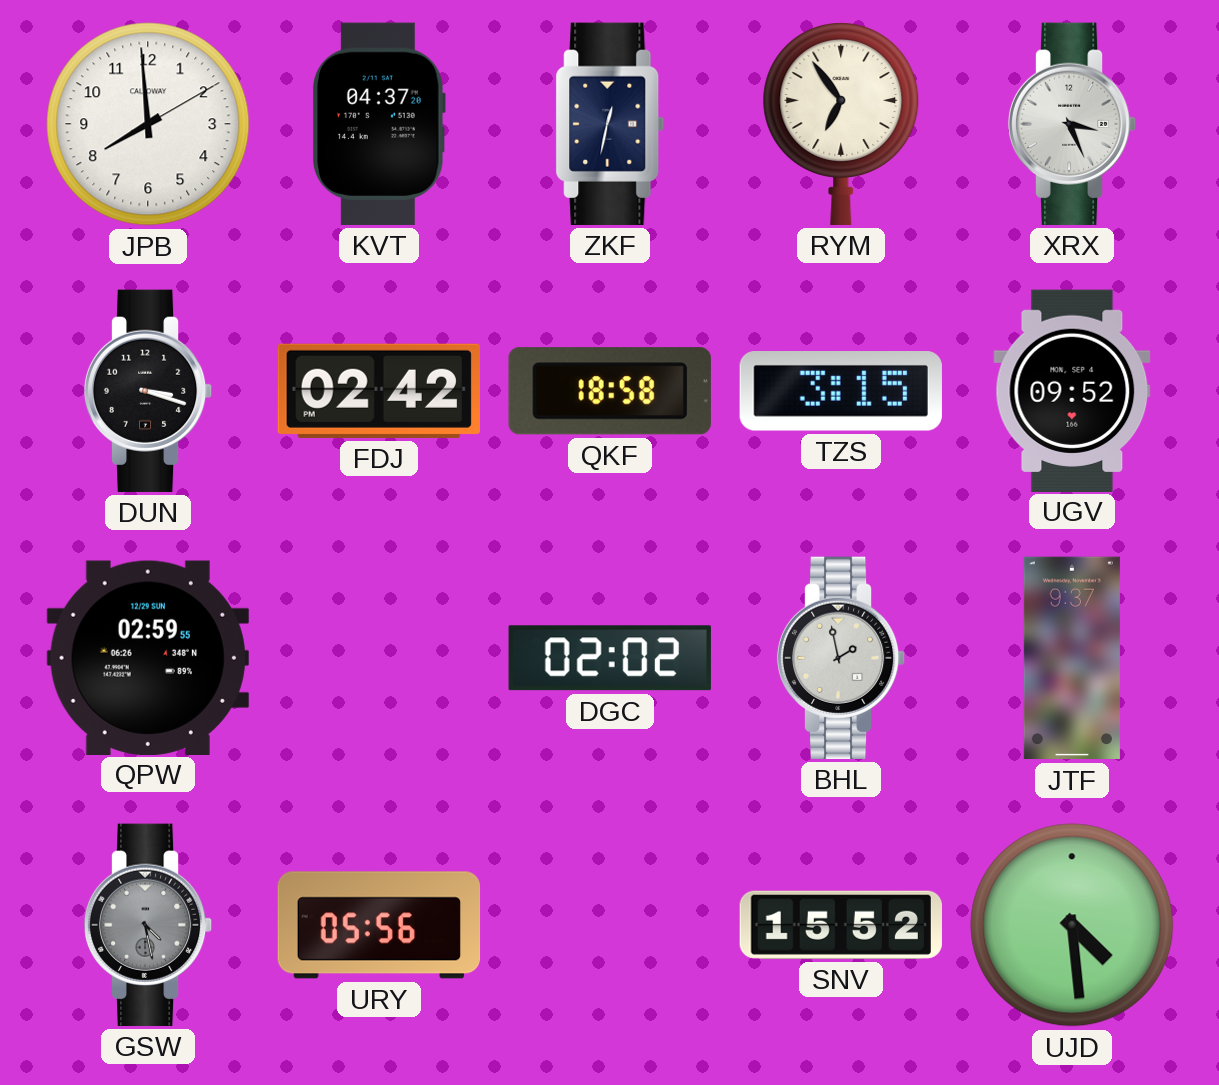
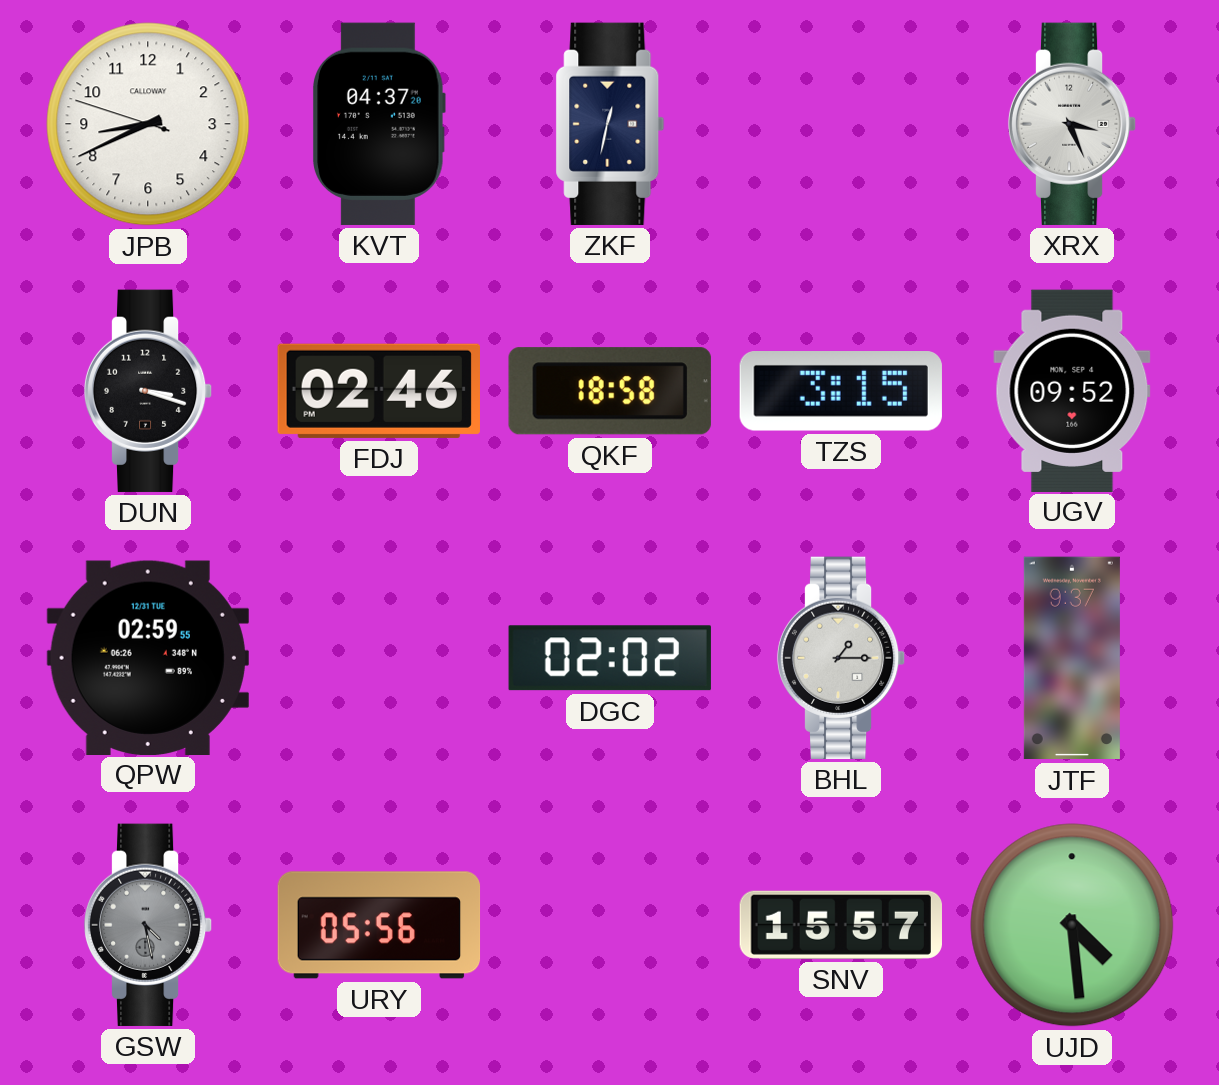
JPB: 7:59 -> 8:40
RYM: 6:54 -> none
FDJ: 02:42 -> 02:46
QPW date: 12/29 SUN -> 12/31 TUE
BHL: 1:58 -> 1:15
SNV: 15:52 -> 15:57
